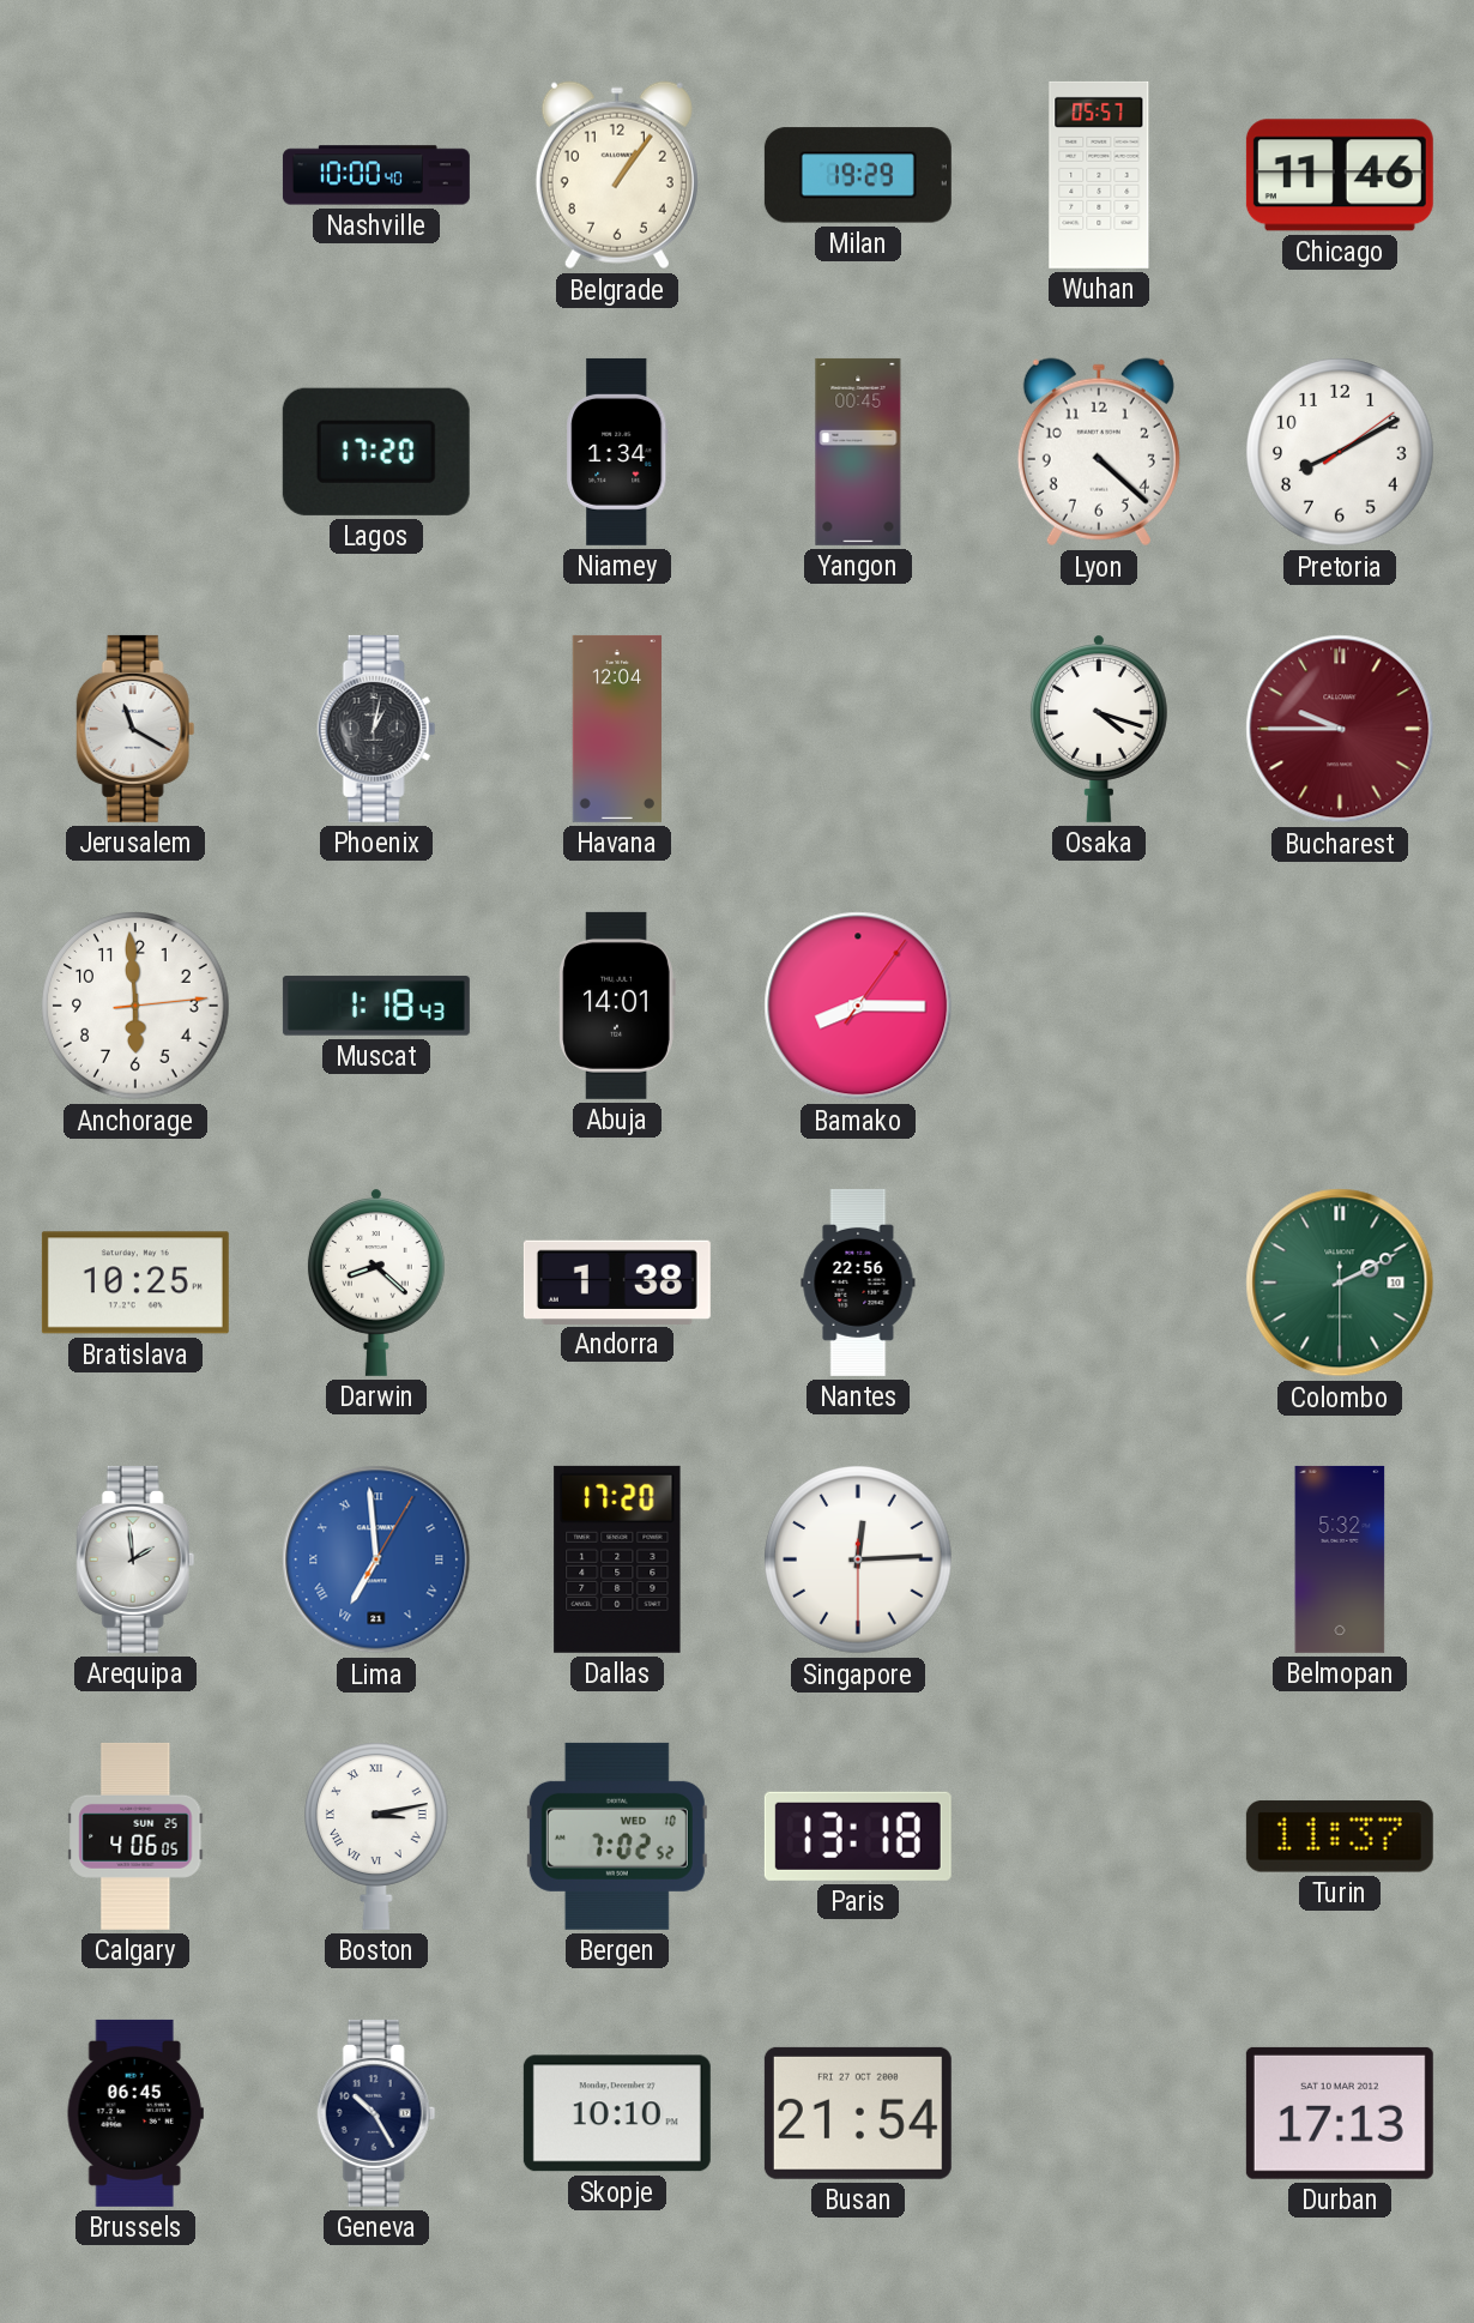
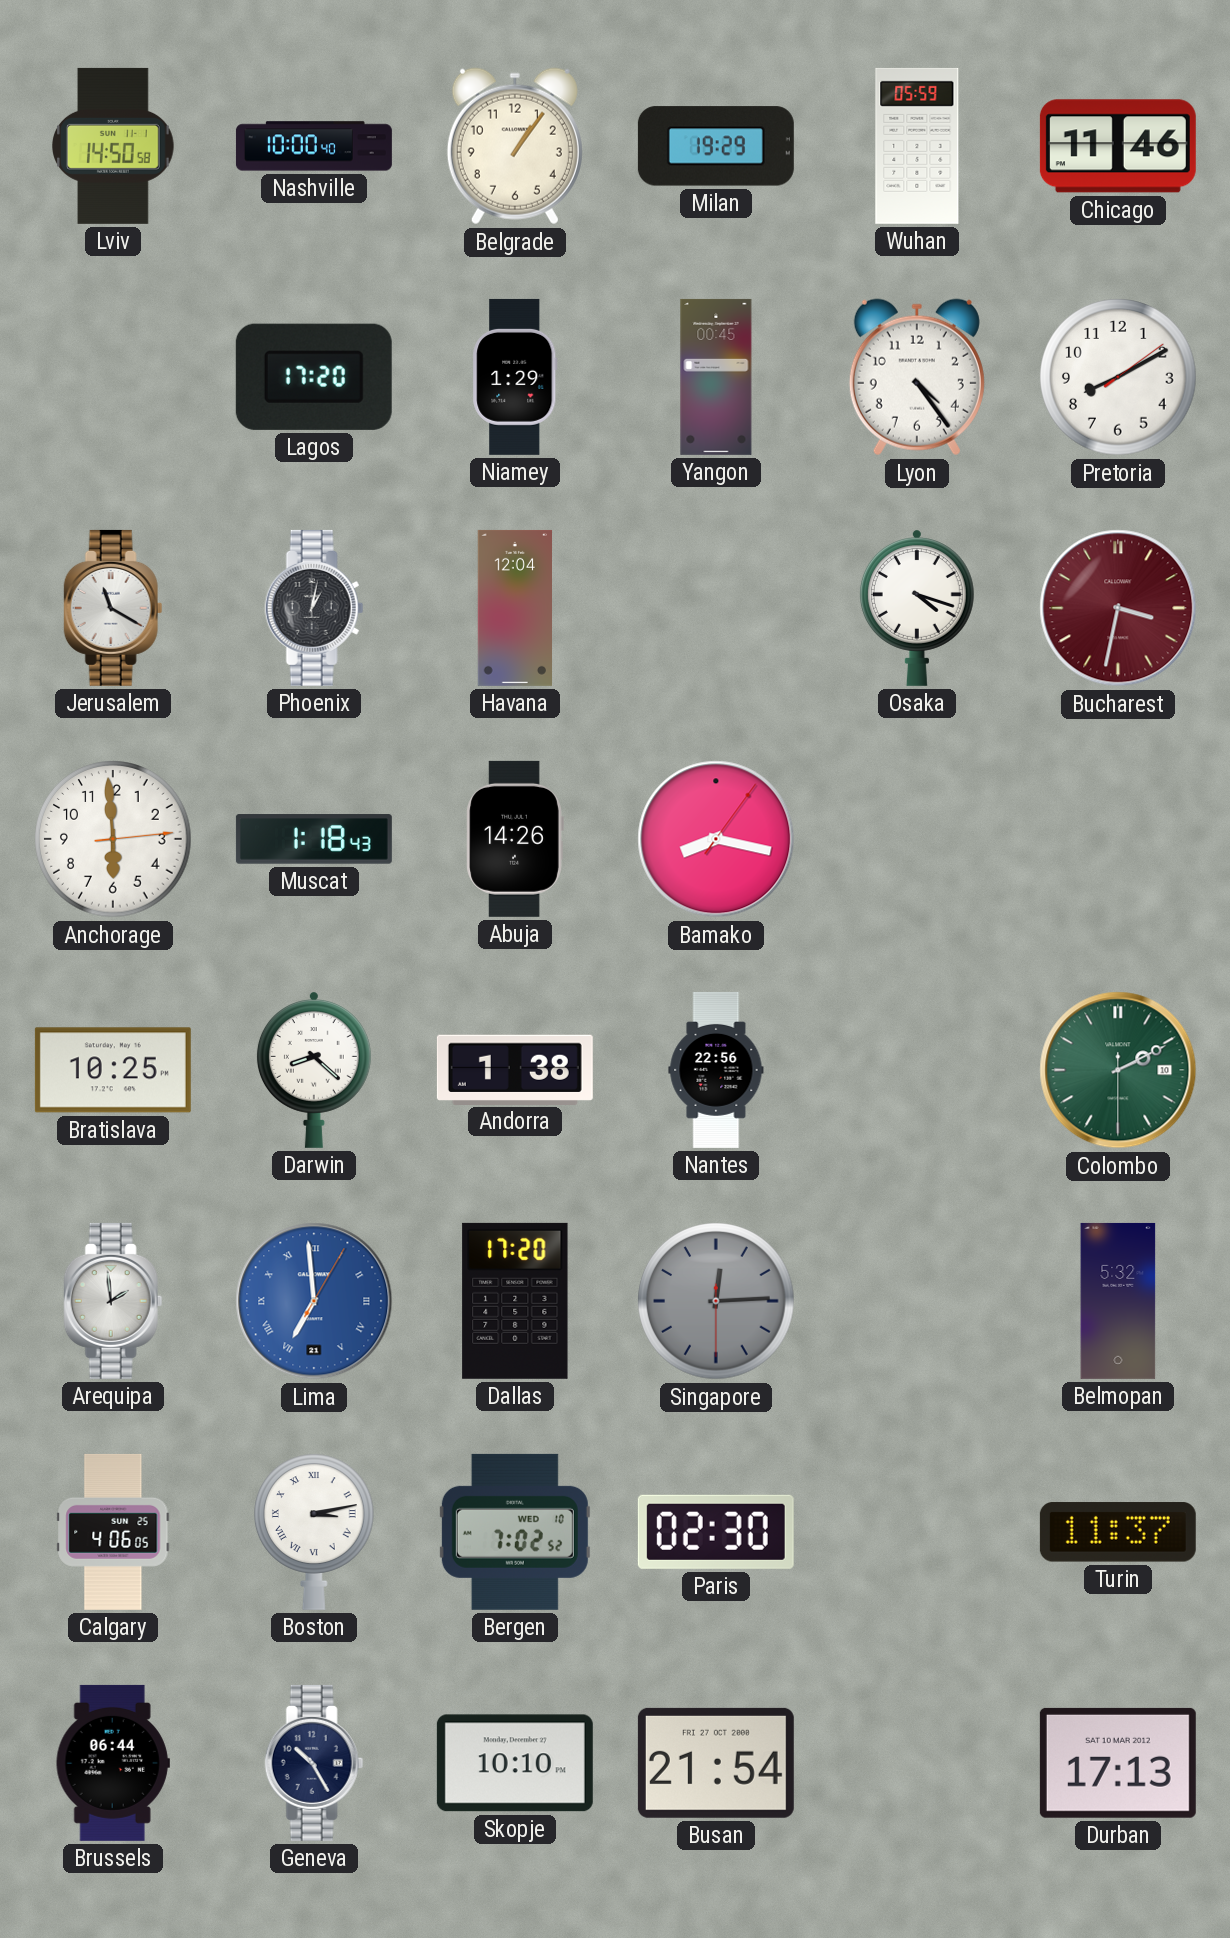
Lviv: none -> 14:50
Wuhan: 05:57 -> 05:59
Niamey: 1:34 -> 1:29
Lyon: 4:22 -> 4:24
Bucharest: 9:45 -> 3:32
Abuja: 14:01 -> 14:26
Bamako: 8:15 -> 8:17
Singapore dial: white -> grey
Paris: 13:18 -> 02:30
Brussels: 06:45 -> 06:44
